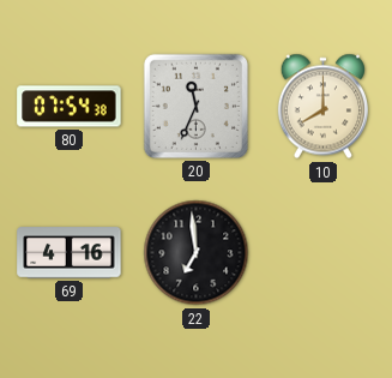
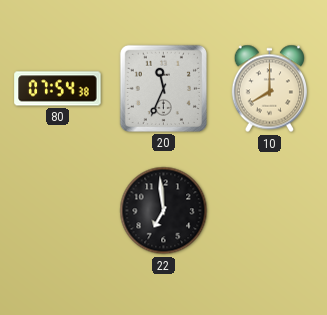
69: 4:16 -> none
